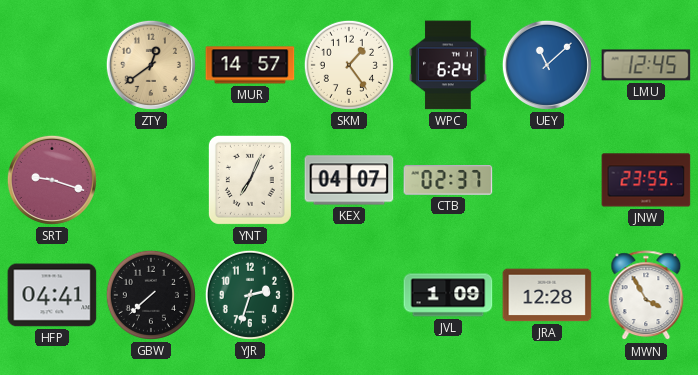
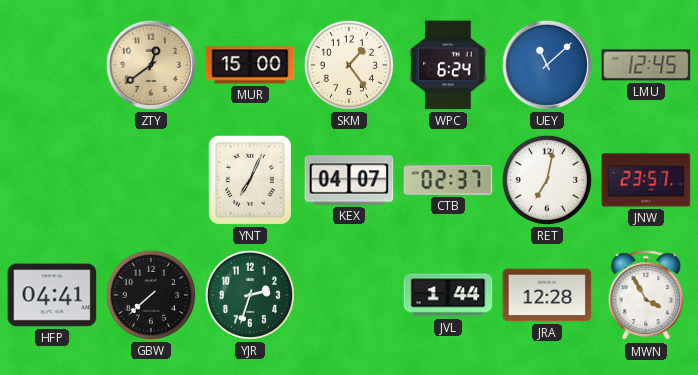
MUR: 14:57 -> 15:00
SRT: 9:18 -> none
RET: none -> 7:02
JNW: 23:55 -> 23:57
JVL: 1:09 -> 1:44
